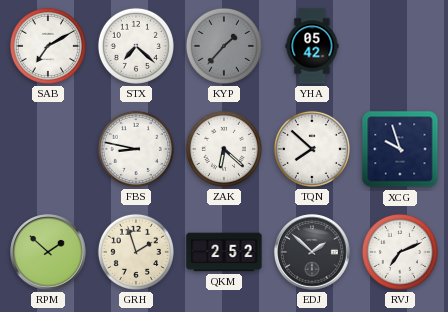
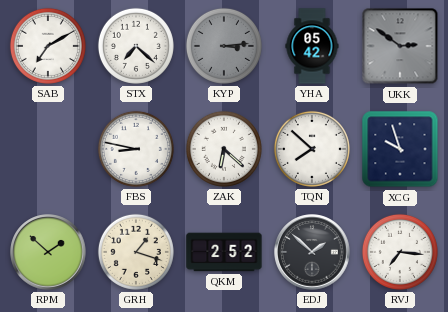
KYP: 1:37 -> 3:14
UKK: none -> 2:51
GRH: 1:57 -> 1:18
RVJ: 7:11 -> 7:16
